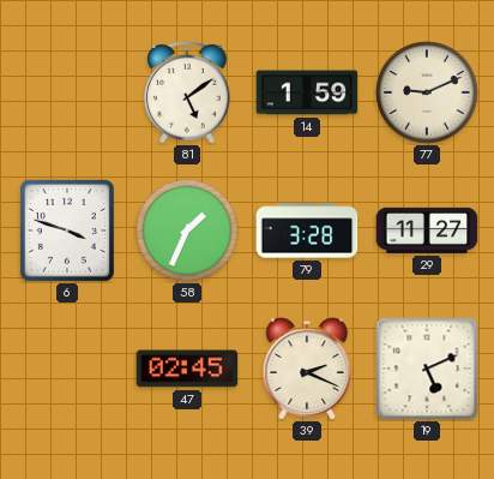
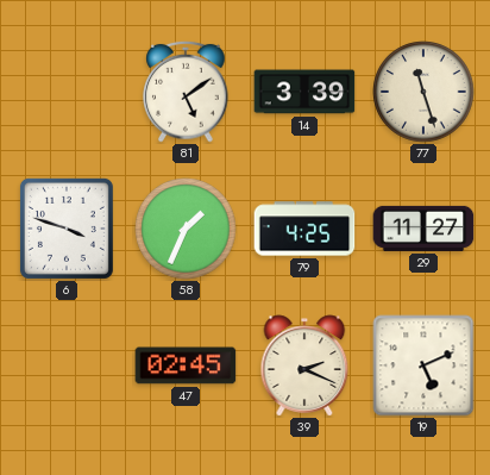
14: 1:59 -> 3:39
77: 9:11 -> 11:27
79: 3:28 -> 4:25
